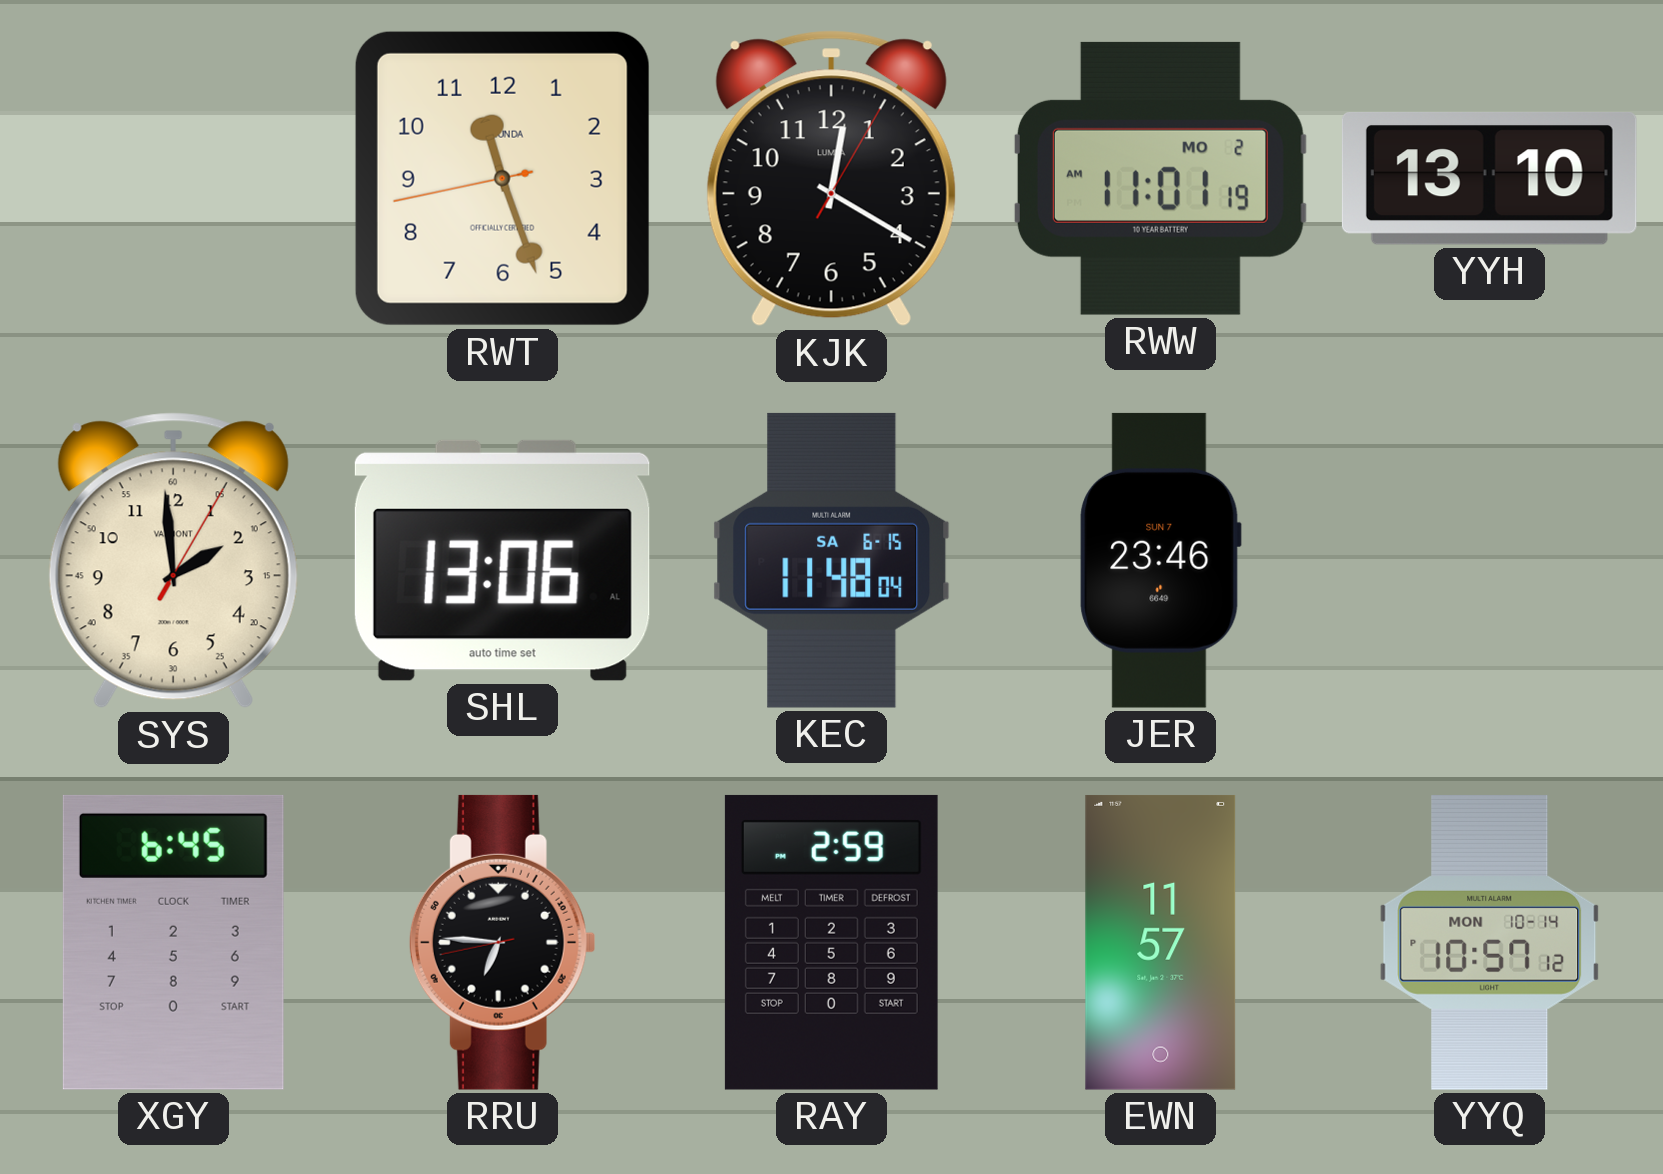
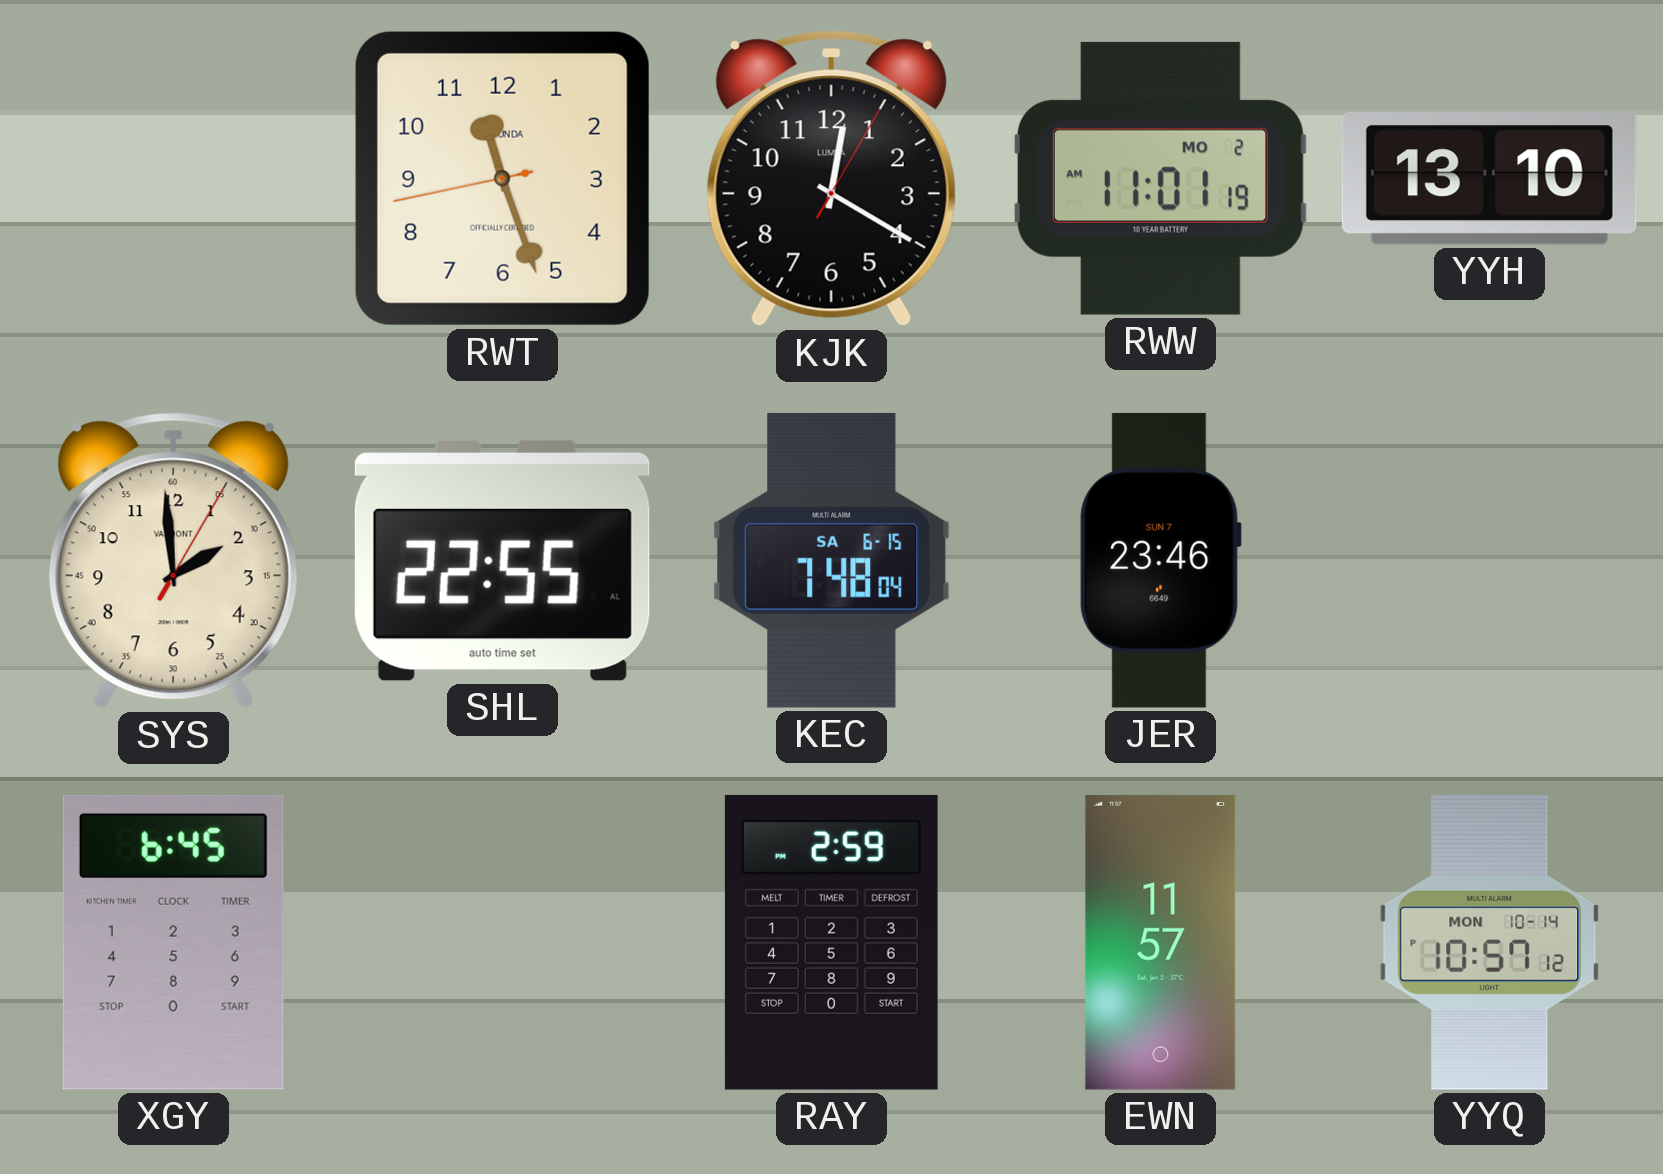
SHL: 13:06 -> 22:55
KEC: 11:48 -> 7:48
RRU: 6:45 -> none
